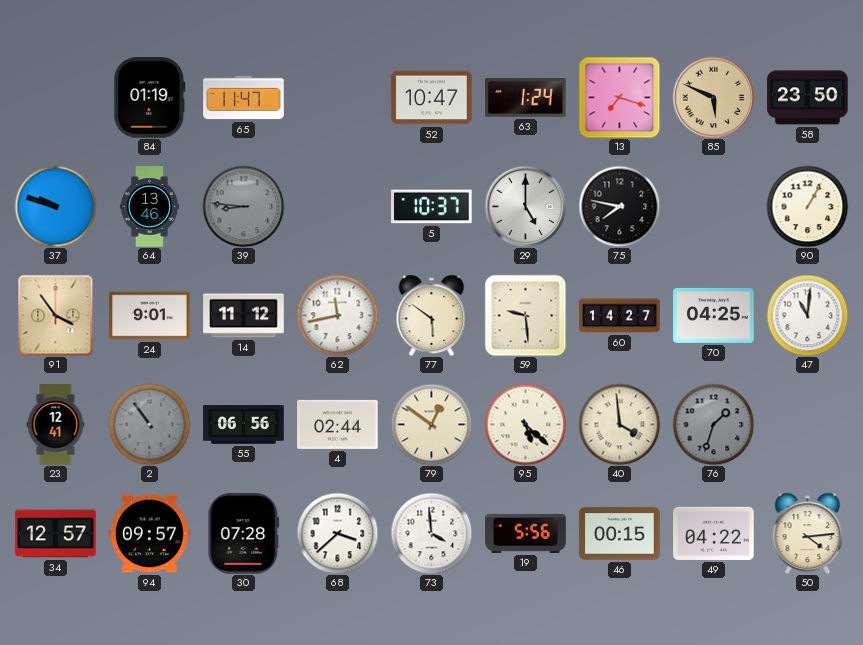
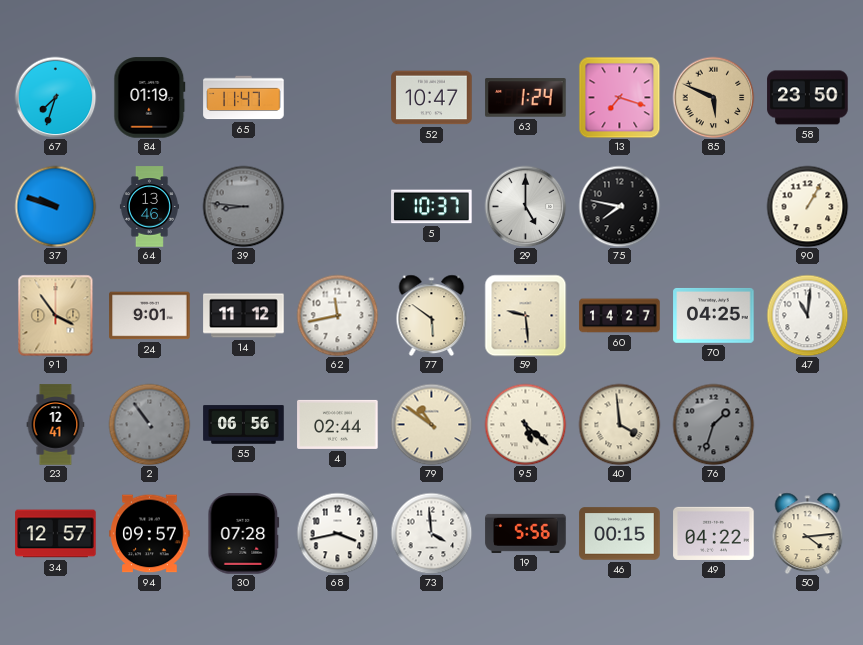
67: none -> 7:33
79: 12:51 -> 10:51
68: 3:38 -> 3:43
